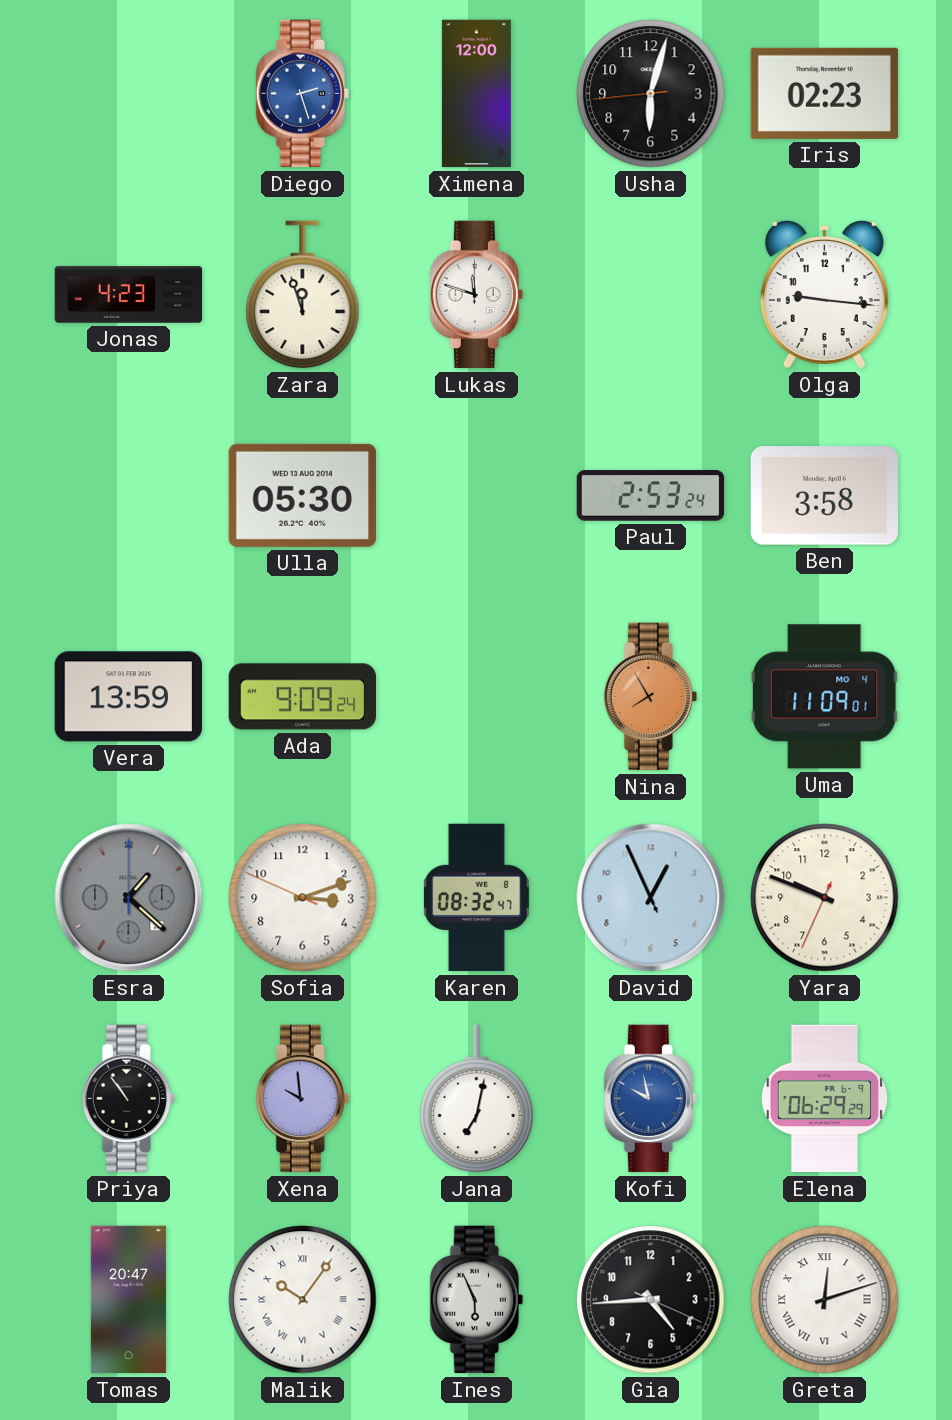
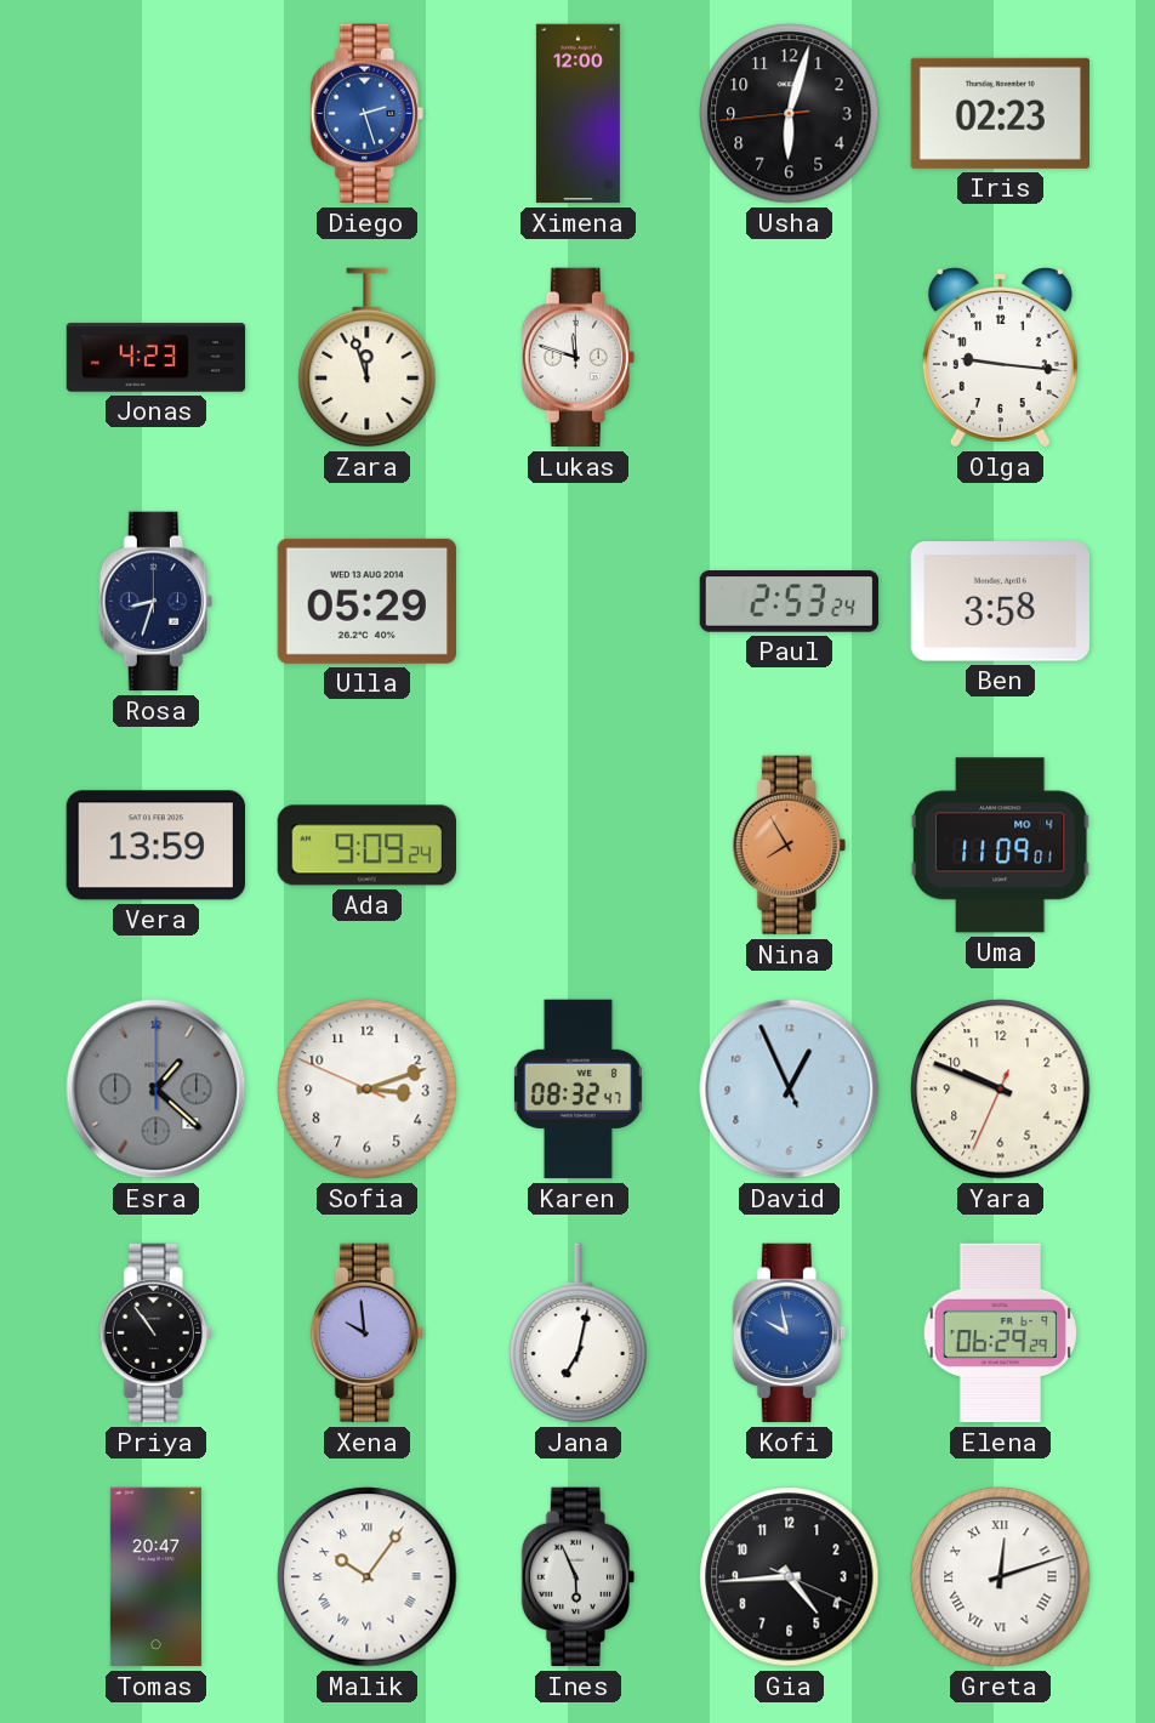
Rosa: none -> 8:33
Ulla: 05:30 -> 05:29
